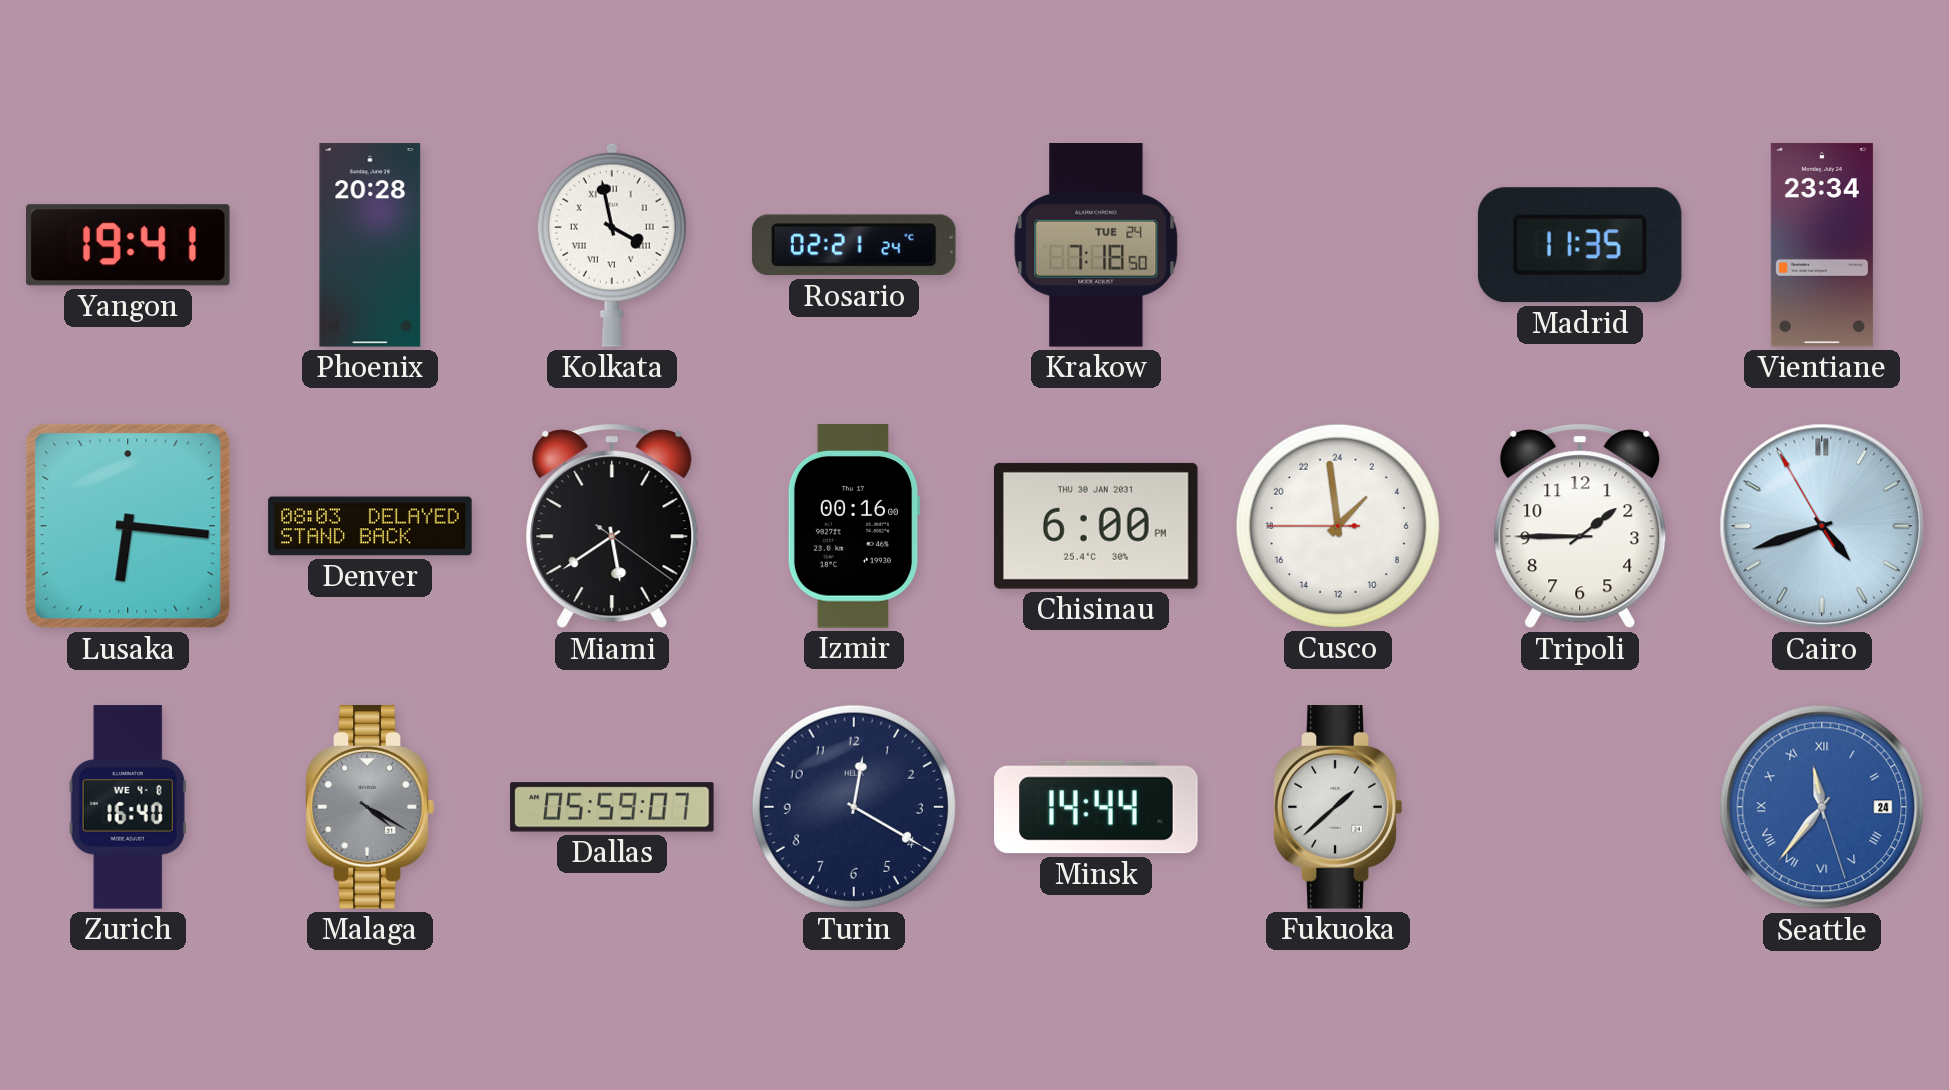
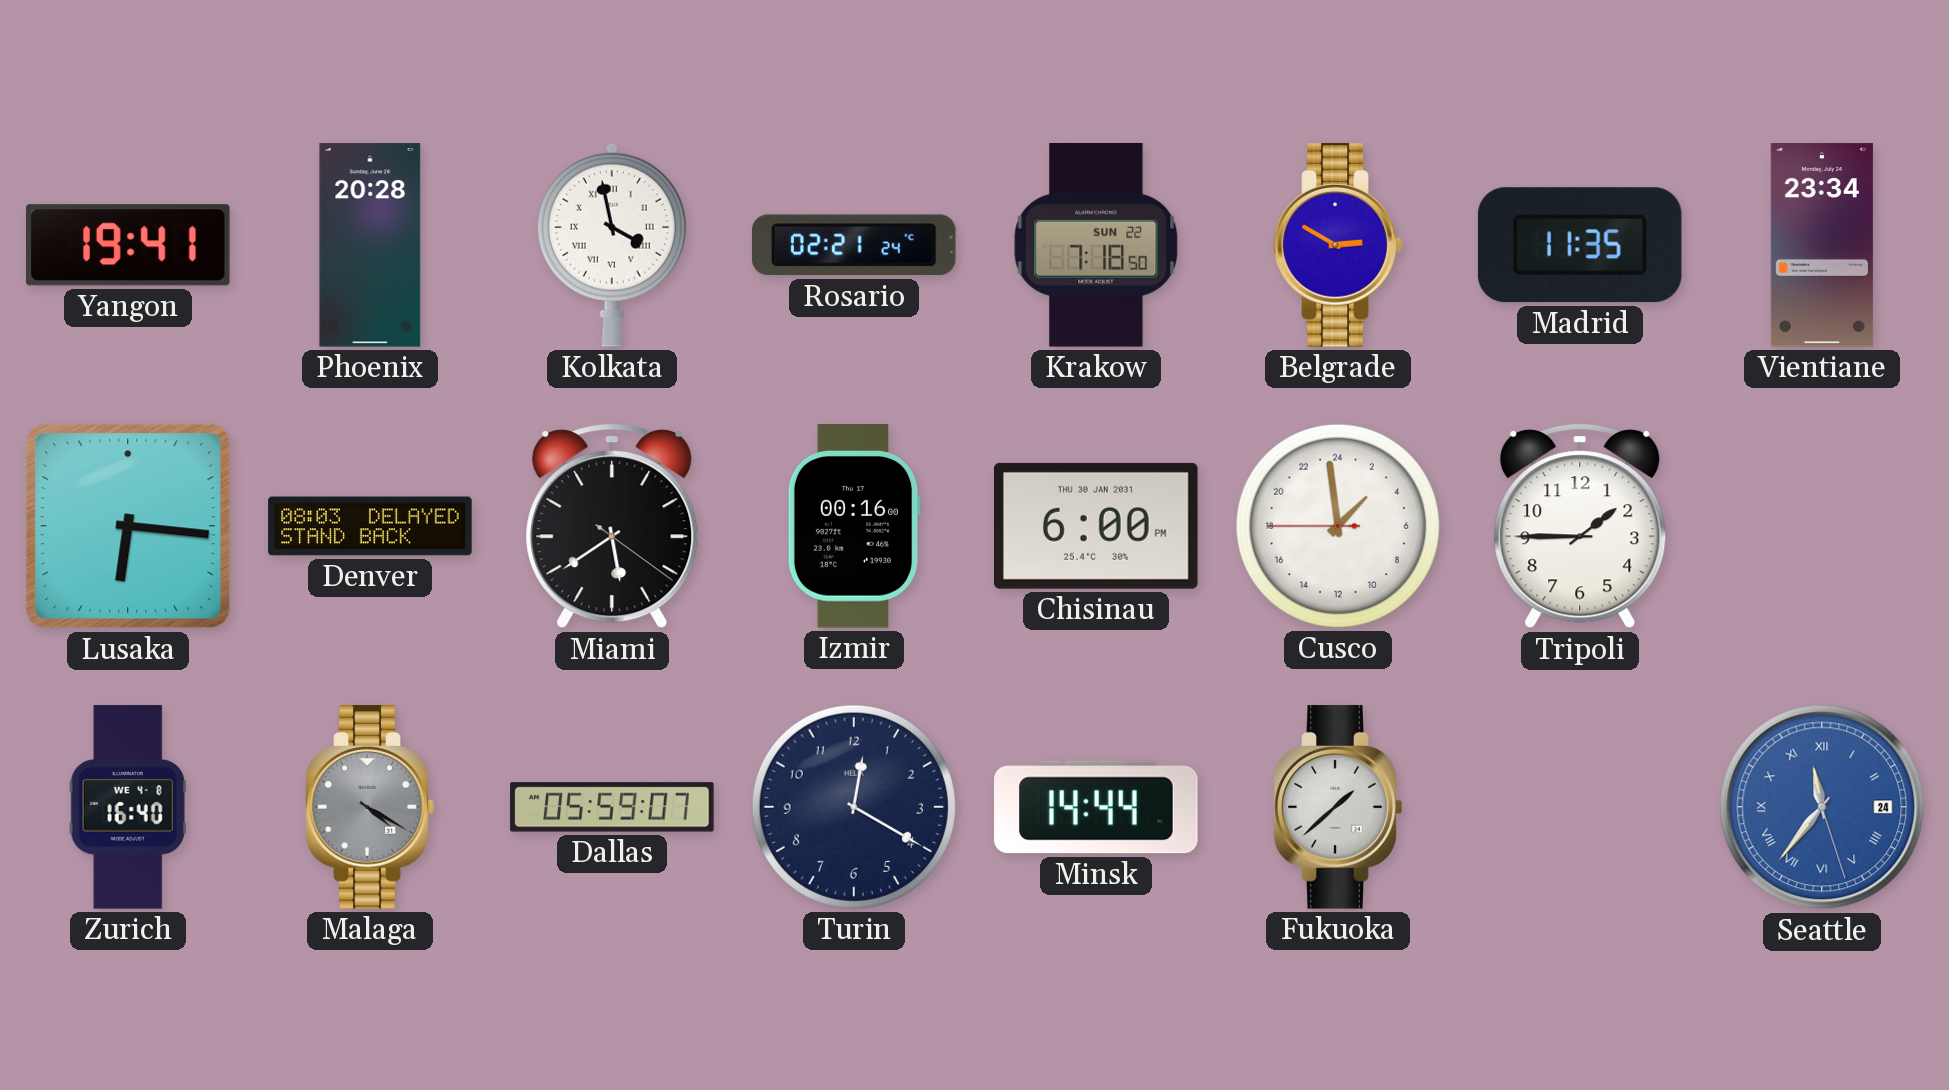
Krakow date: TUE 24 -> SUN 22
Belgrade: none -> 2:50
Cairo: 4:41 -> none
